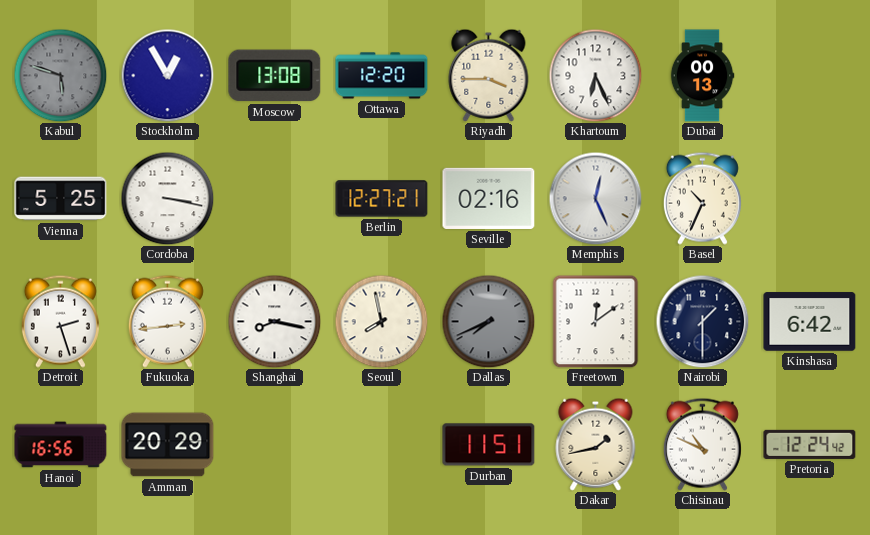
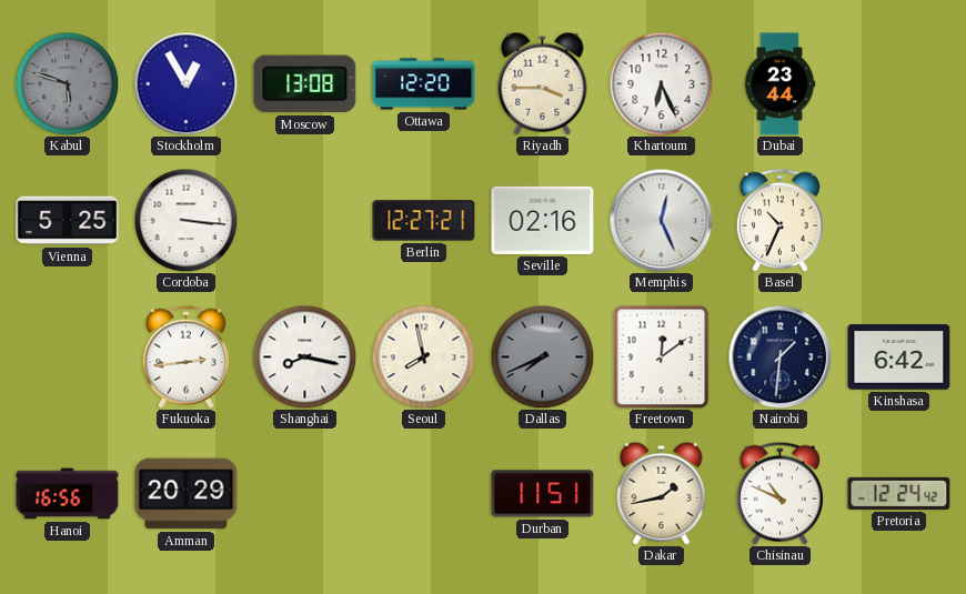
Dubai: 00:13 -> 23:44
Cordoba: 3:17 -> 3:16
Detroit: 2:27 -> none
Nairobi: 1:30 -> 1:31
